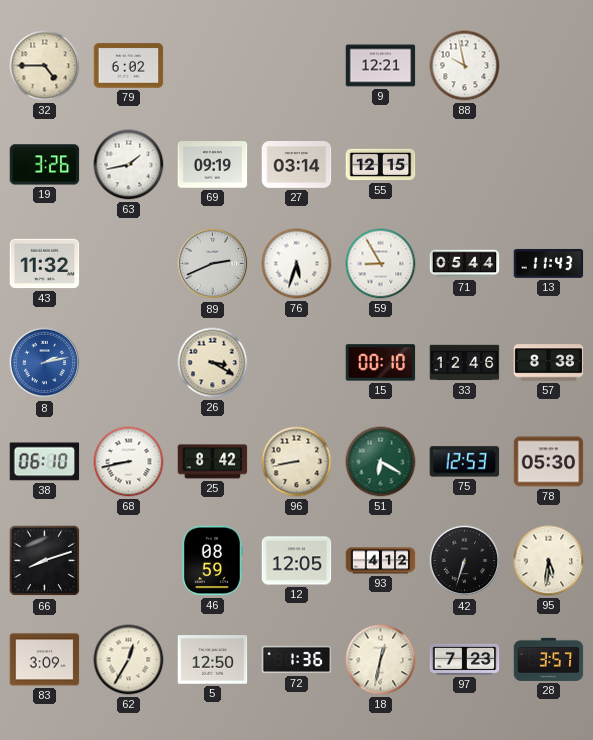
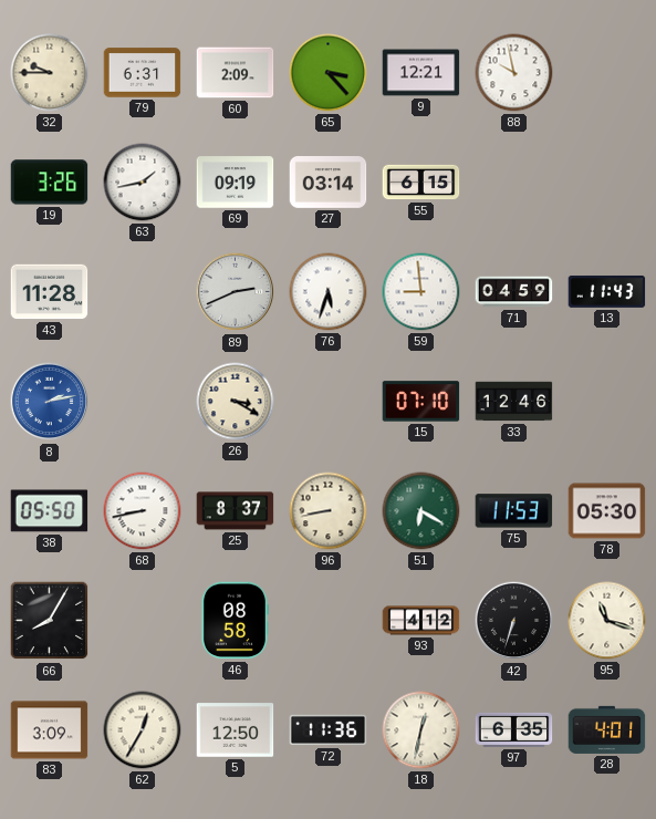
32: 4:45 -> 9:45
79: 6:02 -> 6:31
60: none -> 2:09
65: none -> 3:23
55: 12:15 -> 6:15
43: 11:32 -> 11:28
59: 8:55 -> 8:59
71: 05:44 -> 04:59
15: 00:10 -> 07:10
57: 8:38 -> none
38: 06:10 -> 05:50
25: 8:42 -> 8:37
75: 12:53 -> 11:53
66: 8:12 -> 8:05
46: 08:59 -> 08:58
12: 12:05 -> none
95: 5:31 -> 11:18
72: 1:36 -> 11:36
97: 7:23 -> 6:35
28: 3:57 -> 4:01
